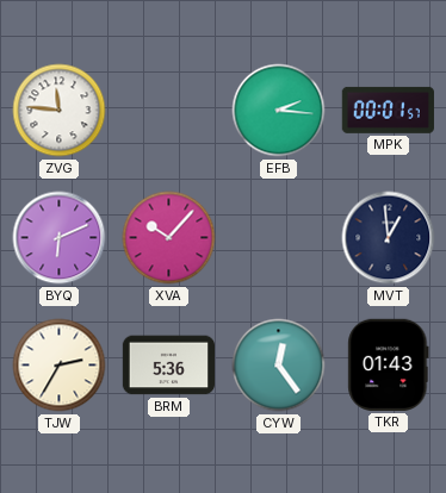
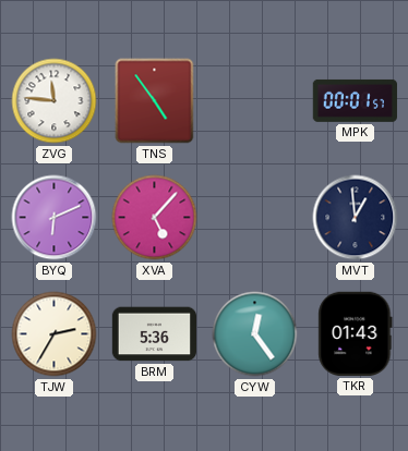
TNS: none -> 4:54
EFB: 2:16 -> none
XVA: 10:07 -> 5:07
